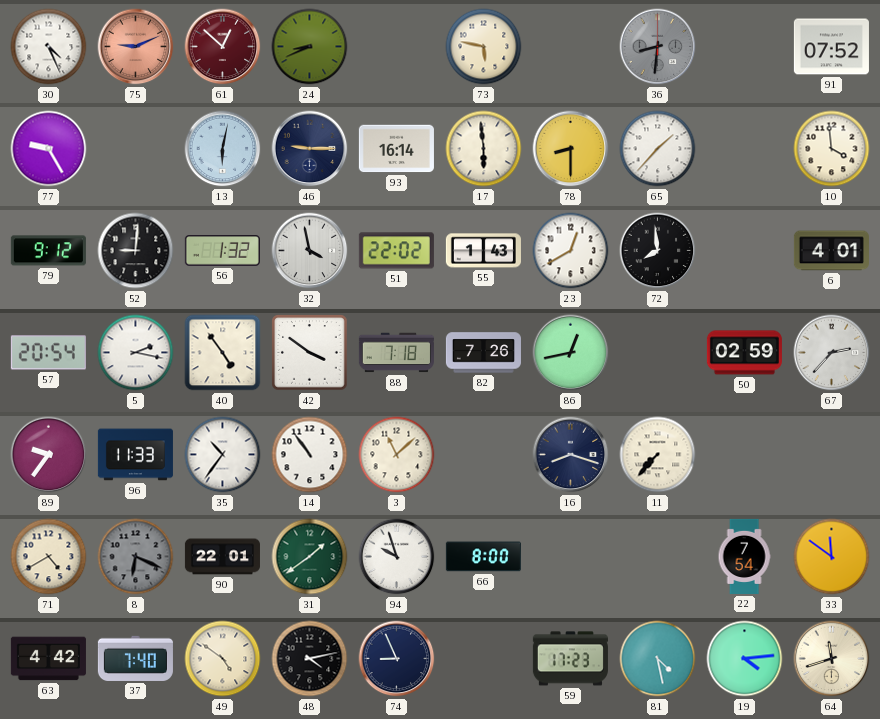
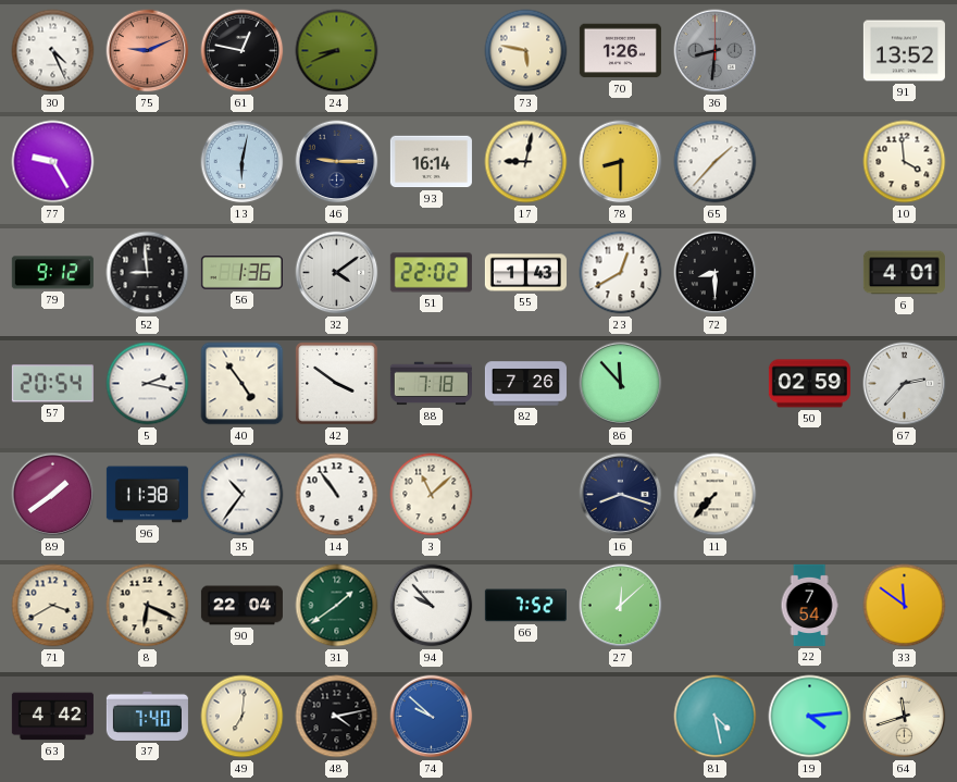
61: 12:52 -> 12:47
61 dial: burgundy -> black
70: none -> 1:26
91: 07:52 -> 13:52
17: 5:59 -> 9:02
52: 9:01 -> 8:59
56: 1:32 -> 1:36
32: 3:58 -> 4:09
72: 7:59 -> 8:30
86: 12:43 -> 11:53
89: 9:36 -> 1:39
96: 11:33 -> 11:38
71: 4:40 -> 3:40
8 dial: grey -> cream
90: 22:01 -> 22:04
94: 9:57 -> 9:53
66: 8:00 -> 7:52
27: none -> 12:08
49: 4:51 -> 7:01
74: 8:56 -> 9:52
74 dial: navy -> blue
59: 17:23 -> none
